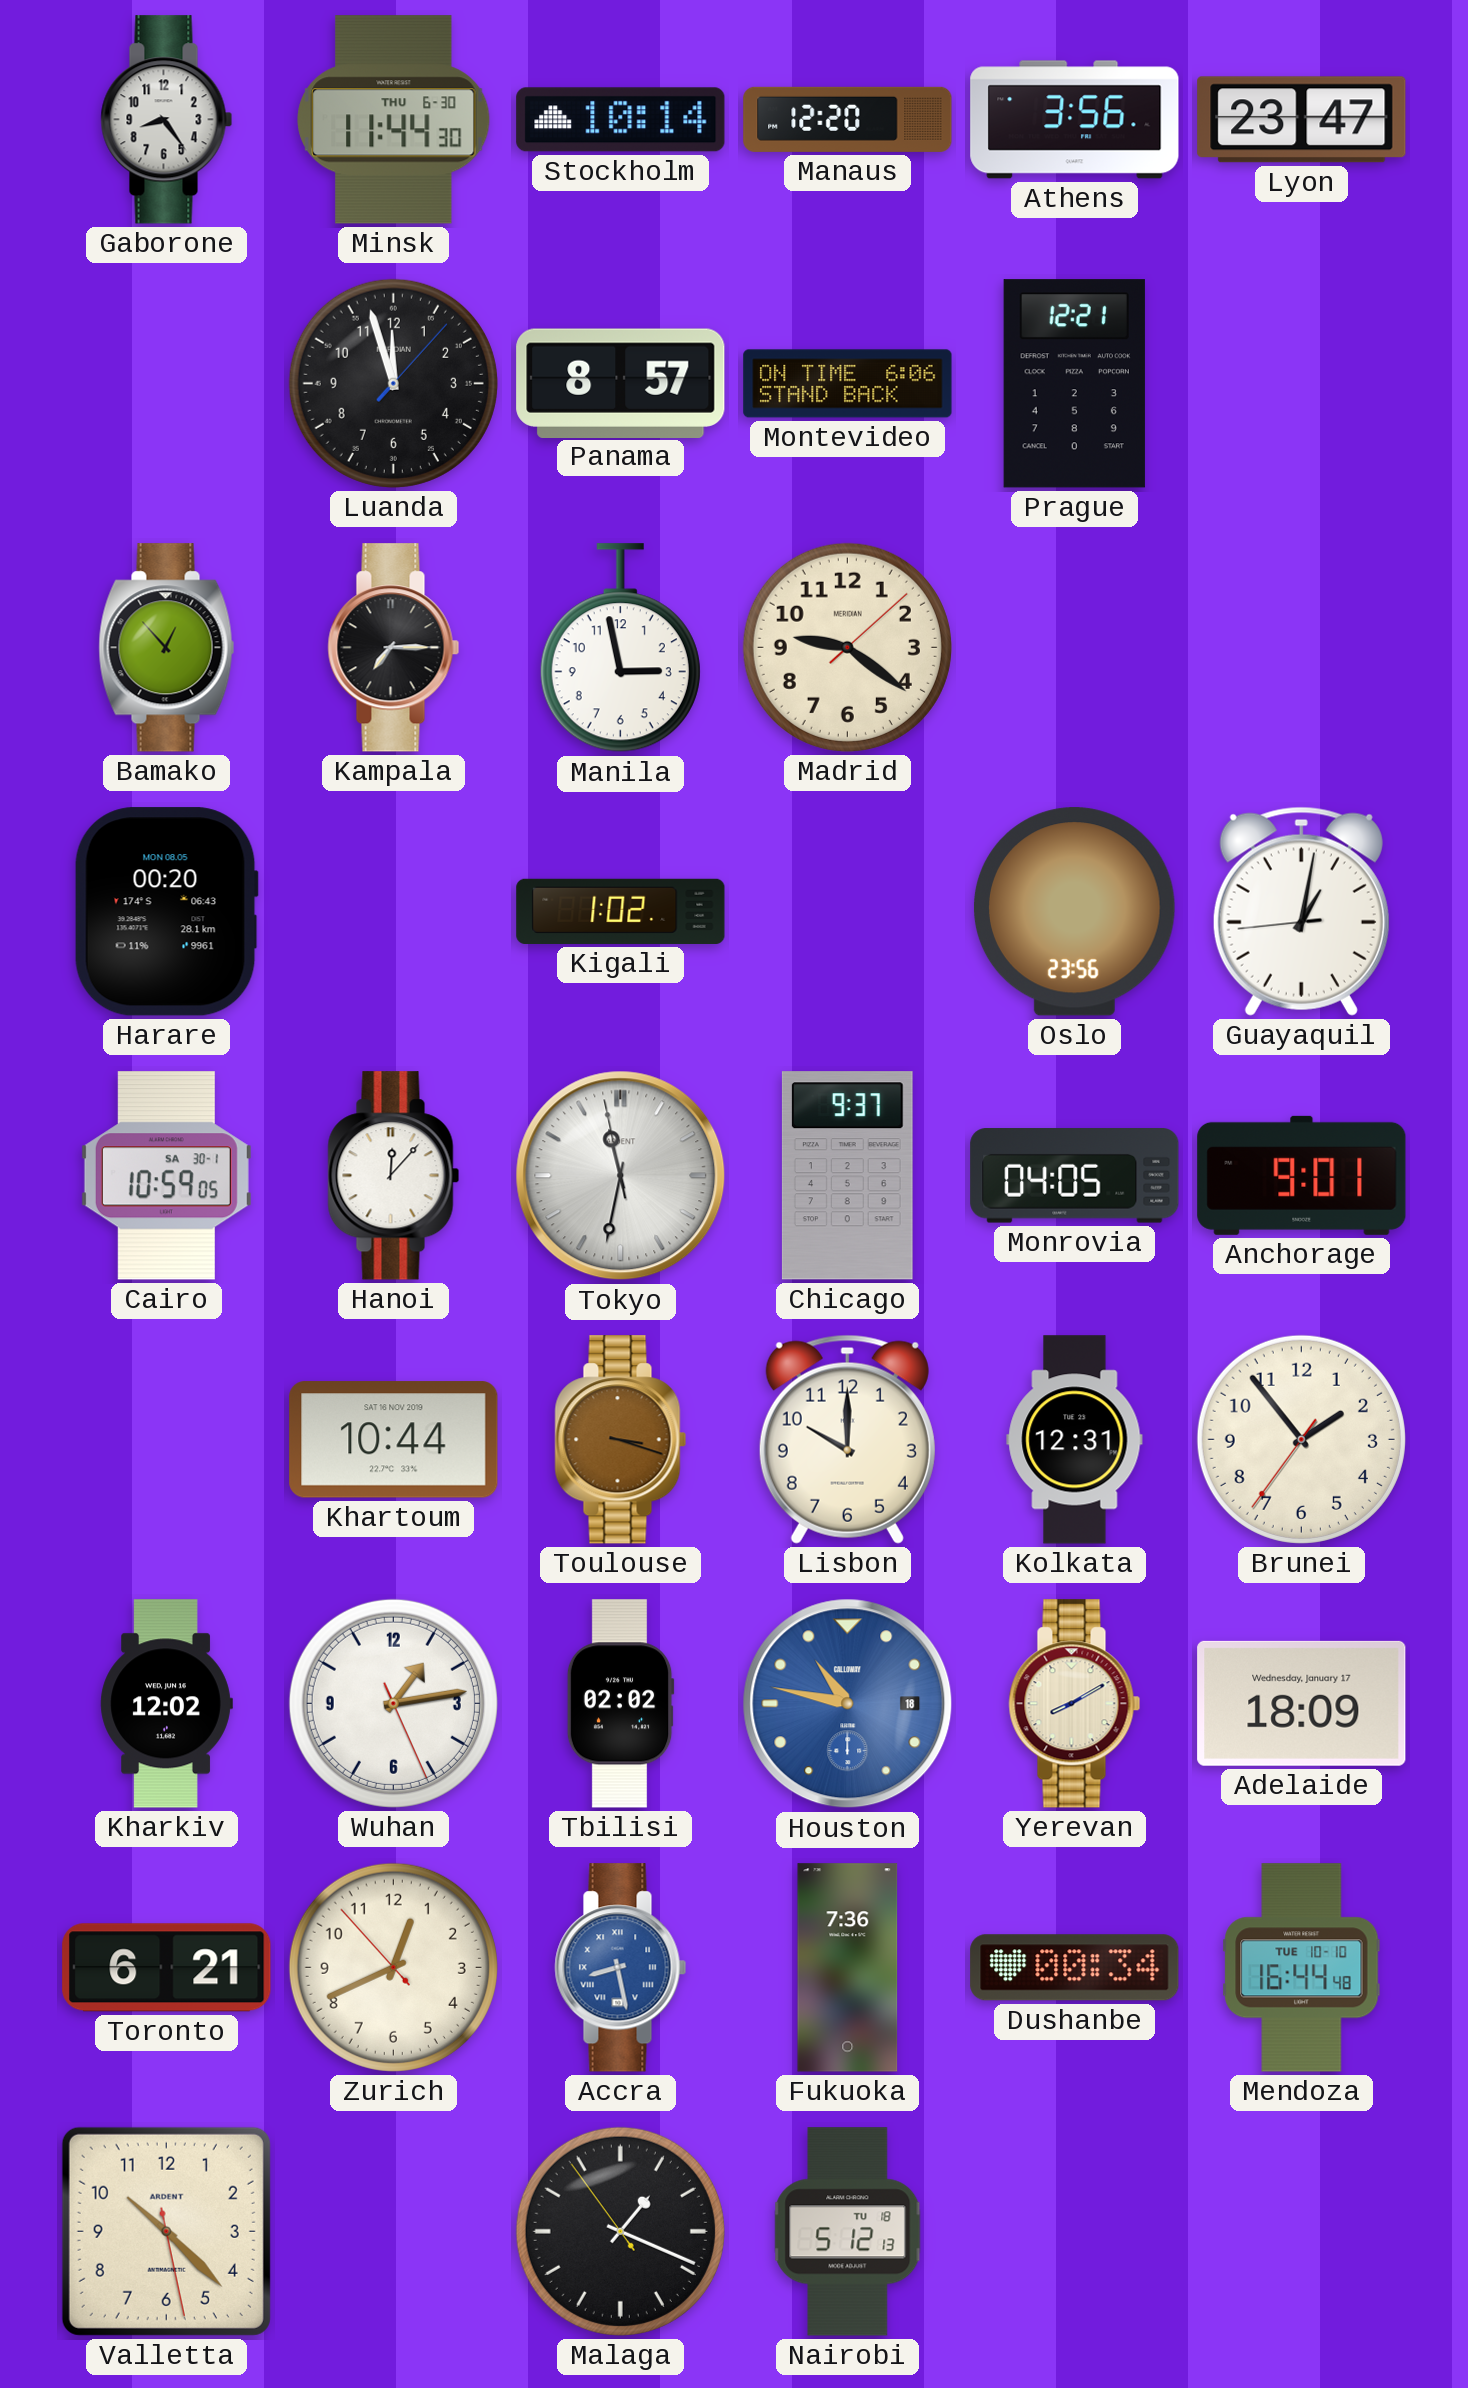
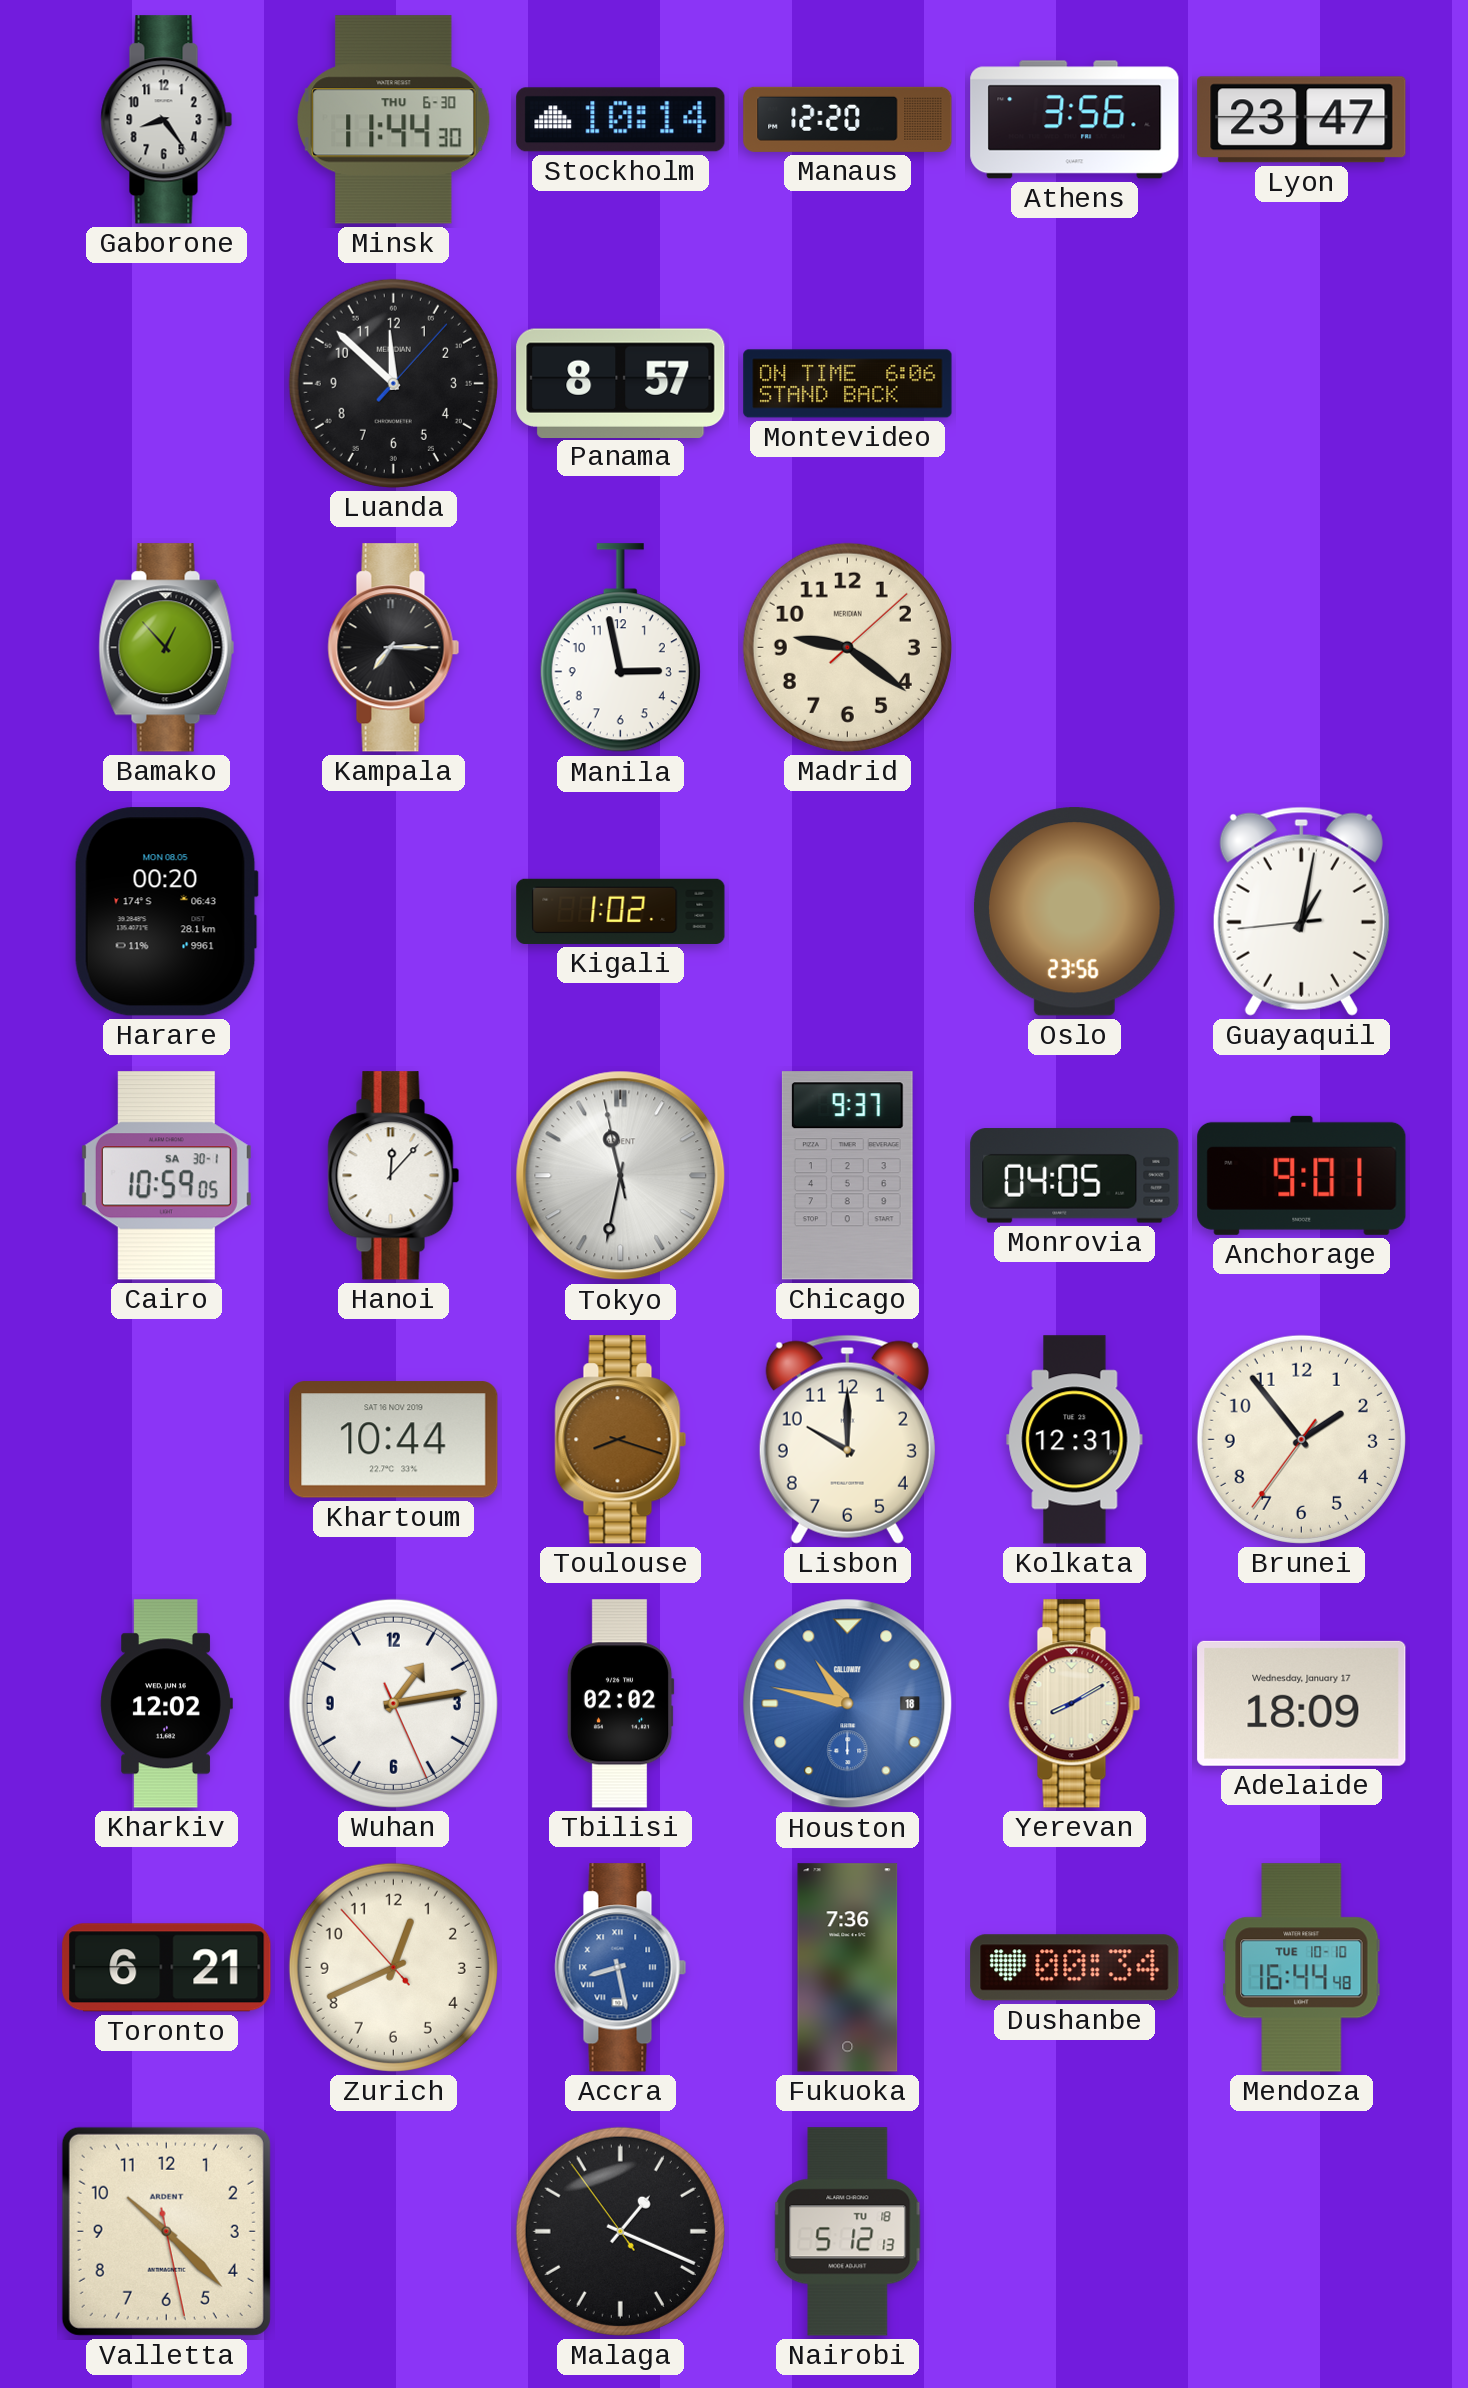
Luanda: 11:57 -> 11:52
Prague: 12:21 -> none
Toulouse: 3:18 -> 8:18
